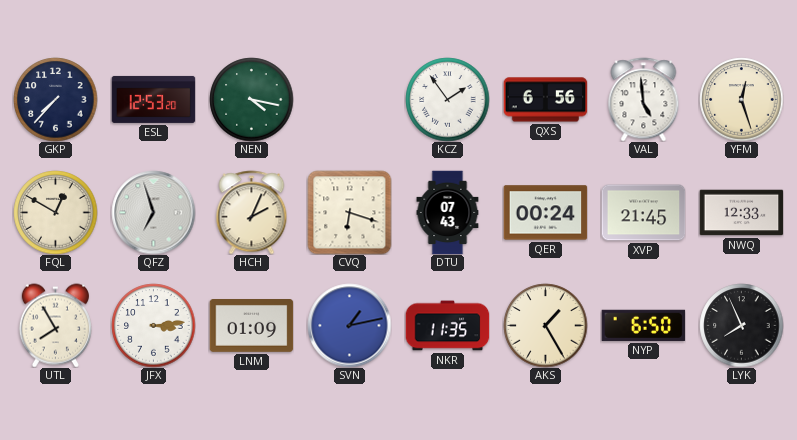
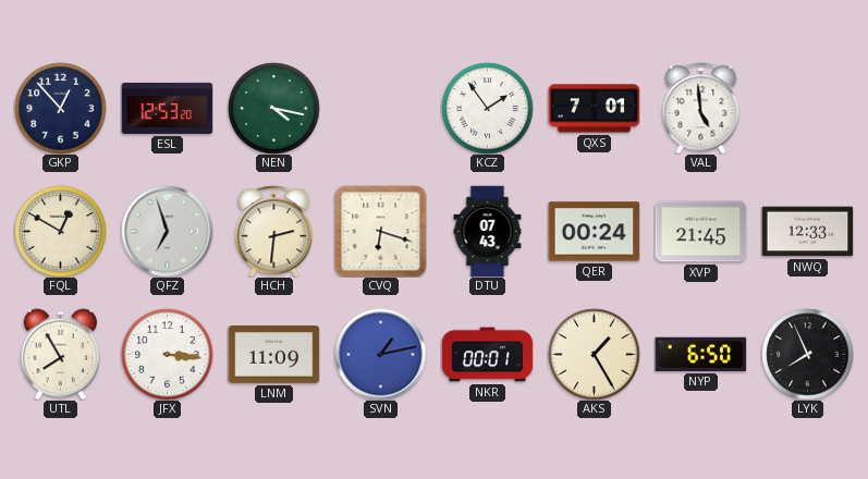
GKP: 7:37 -> 12:53
QXS: 6:56 -> 7:01
YFM: 12:27 -> none
HCH: 2:04 -> 2:31
JFX: 3:14 -> 3:16
LNM: 01:09 -> 11:09
NKR: 11:35 -> 00:01
